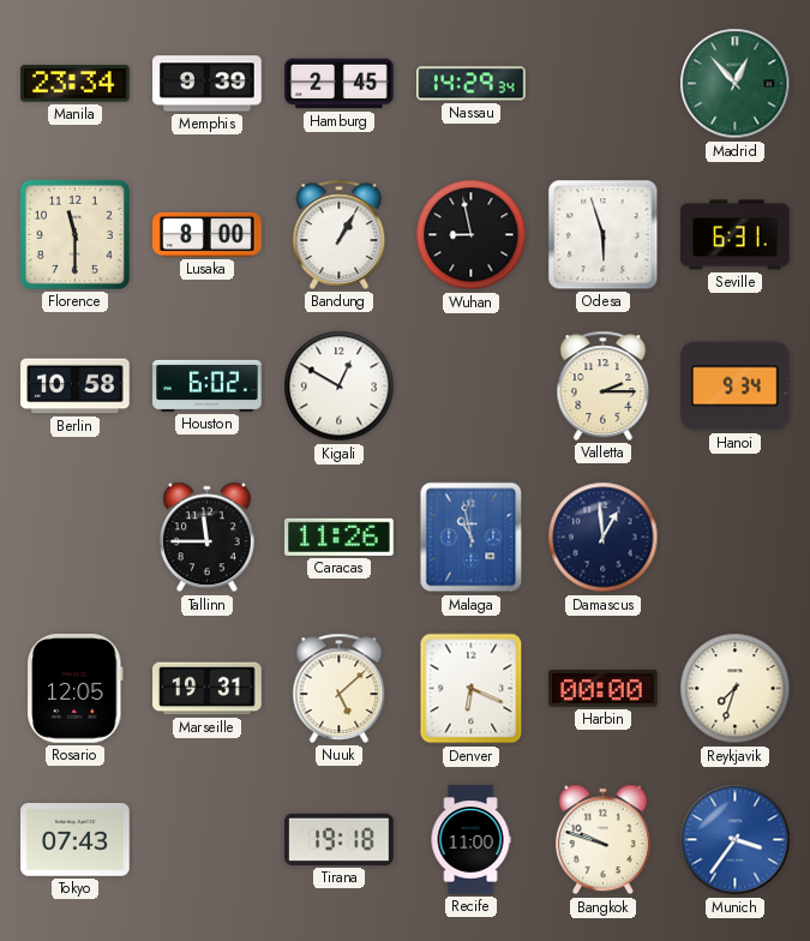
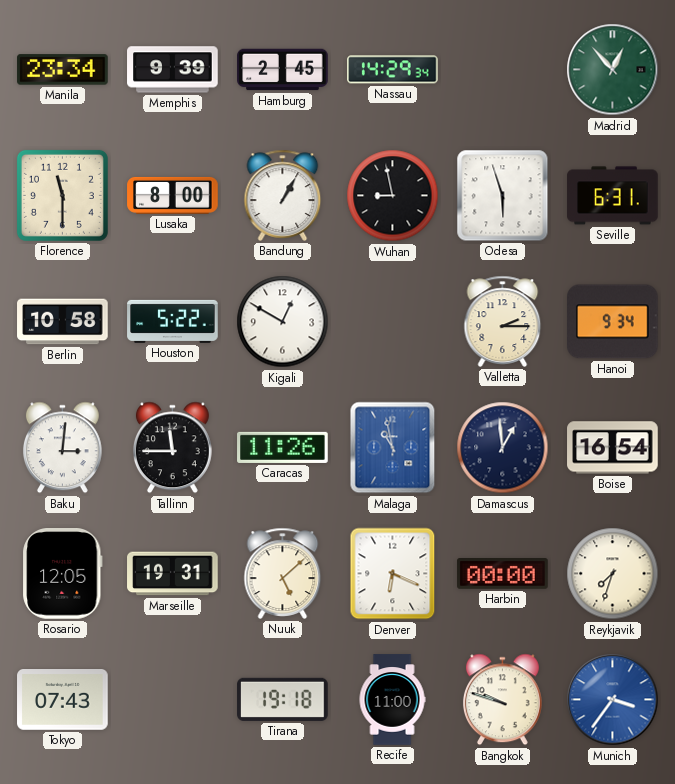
Houston: 6:02 -> 5:22
Baku: none -> 3:01
Boise: none -> 16:54
